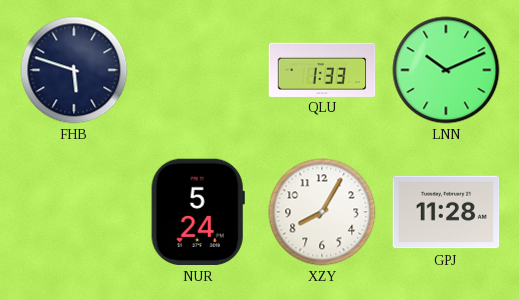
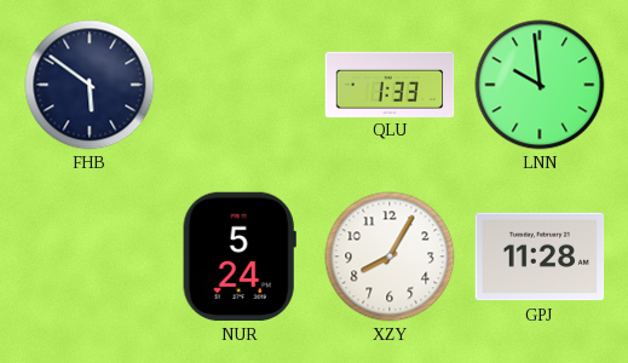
FHB: 5:48 -> 5:51
LNN: 10:11 -> 9:59
